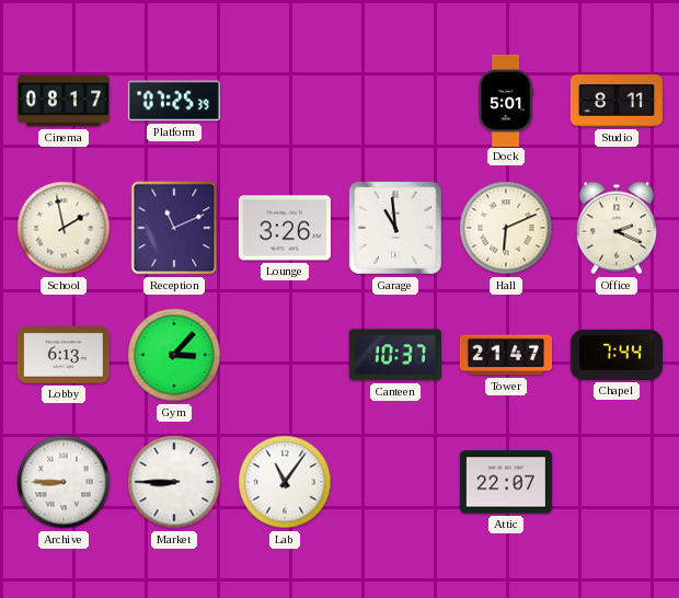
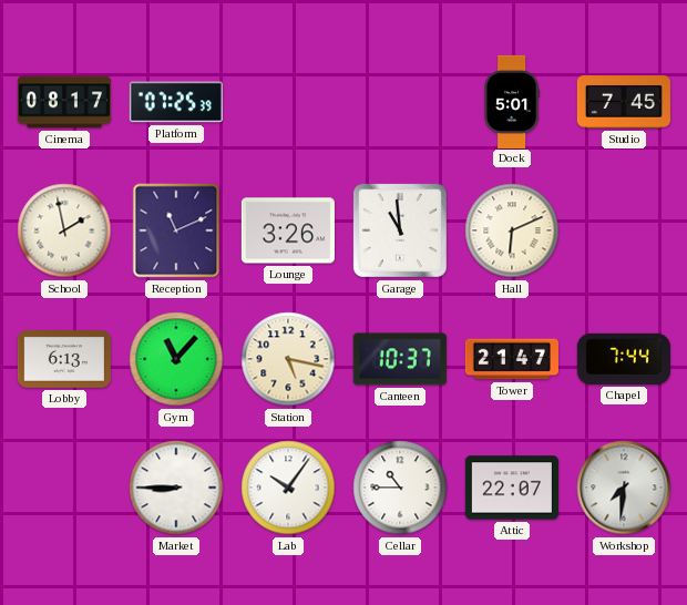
Studio: 8:11 -> 7:45
Office: 2:19 -> none
Gym: 3:07 -> 11:07
Station: none -> 5:17
Archive: 8:45 -> none
Lab: 11:06 -> 10:06
Cellar: none -> 10:45
Workshop: none -> 7:31
